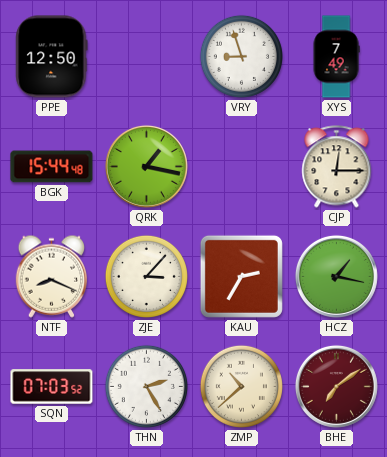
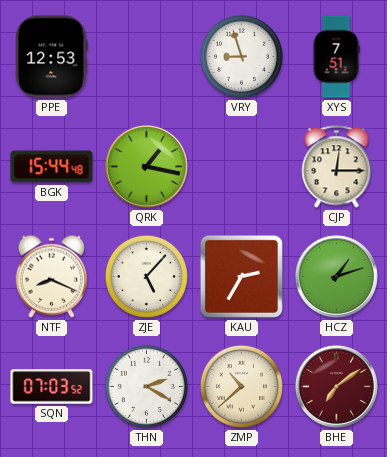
PPE: 12:50 -> 12:53
XYS: 7:49 -> 7:51
ZJE: 3:07 -> 5:07
HCZ: 1:17 -> 1:12
THN: 2:25 -> 2:20
